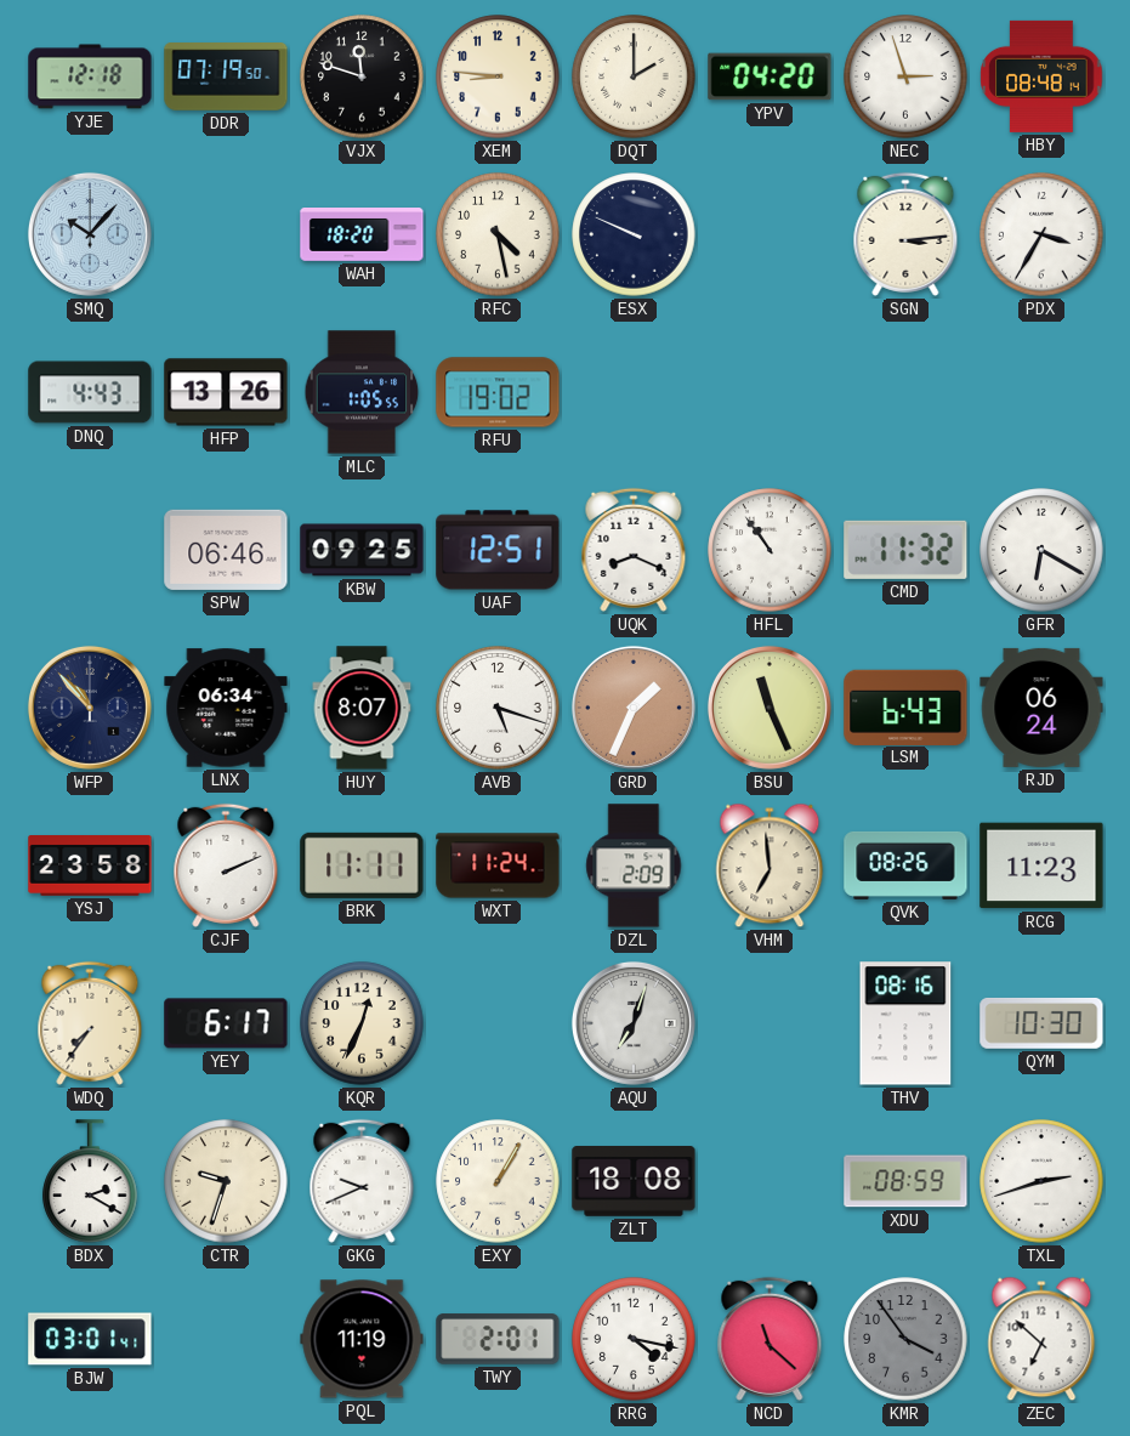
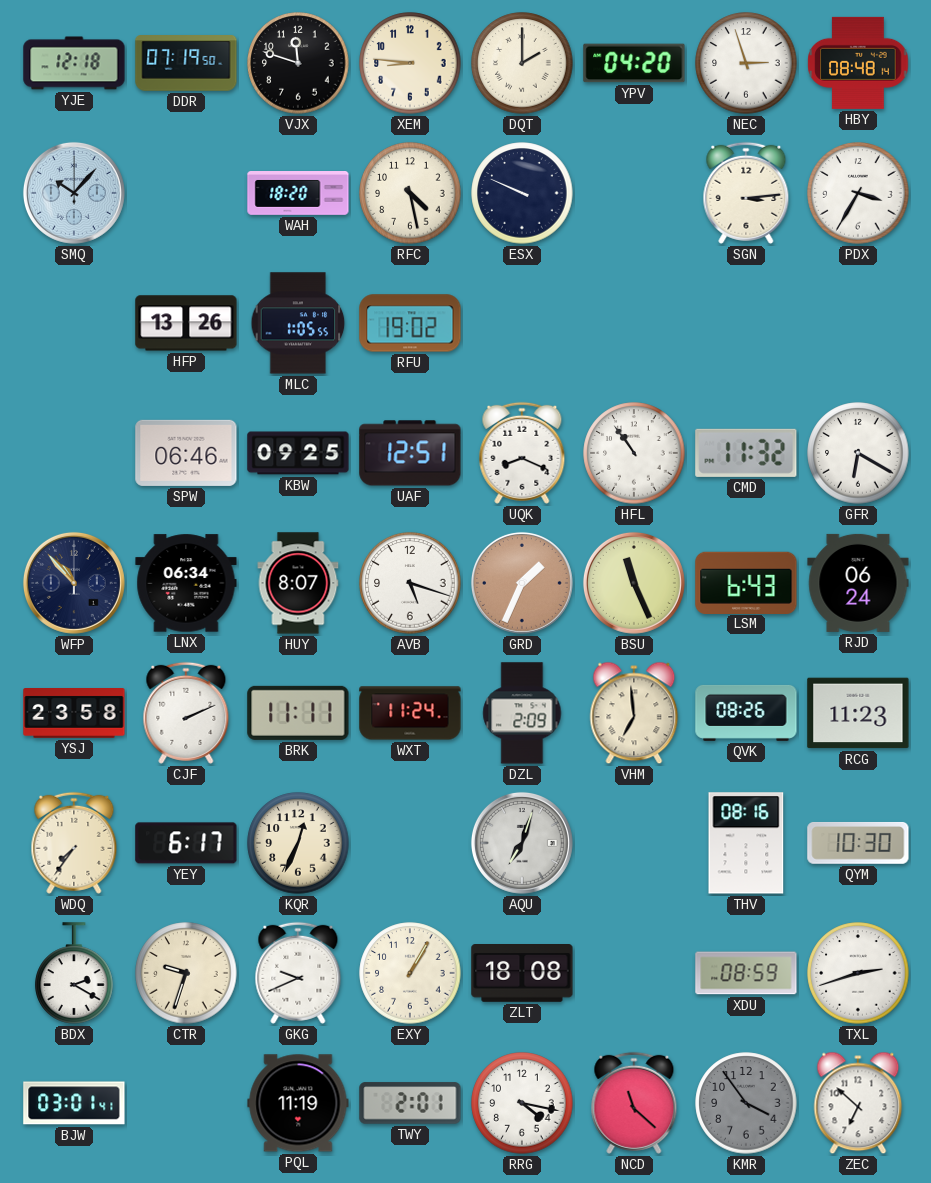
DNQ: 4:43 -> none
